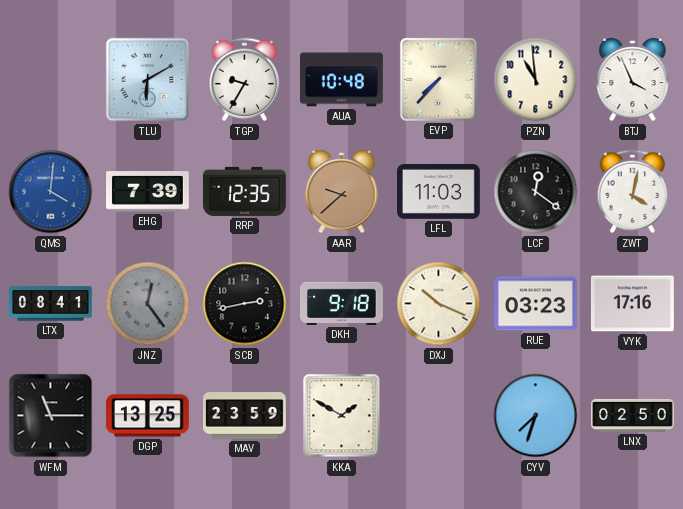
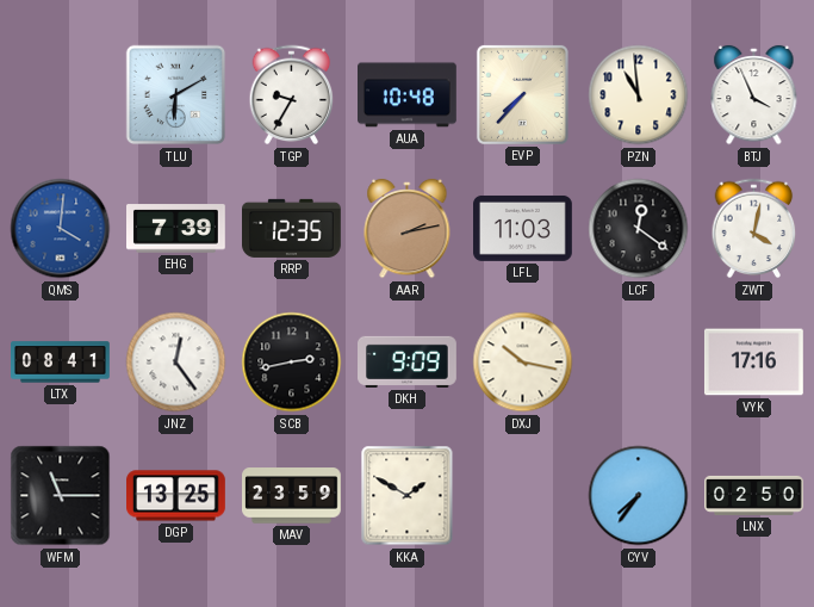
AAR: 9:38 -> 2:13
JNZ dial: grey -> white
DKH: 9:18 -> 9:09
DXJ: 10:19 -> 10:17
RUE: 03:23 -> none
CYV: 7:33 -> 7:36
